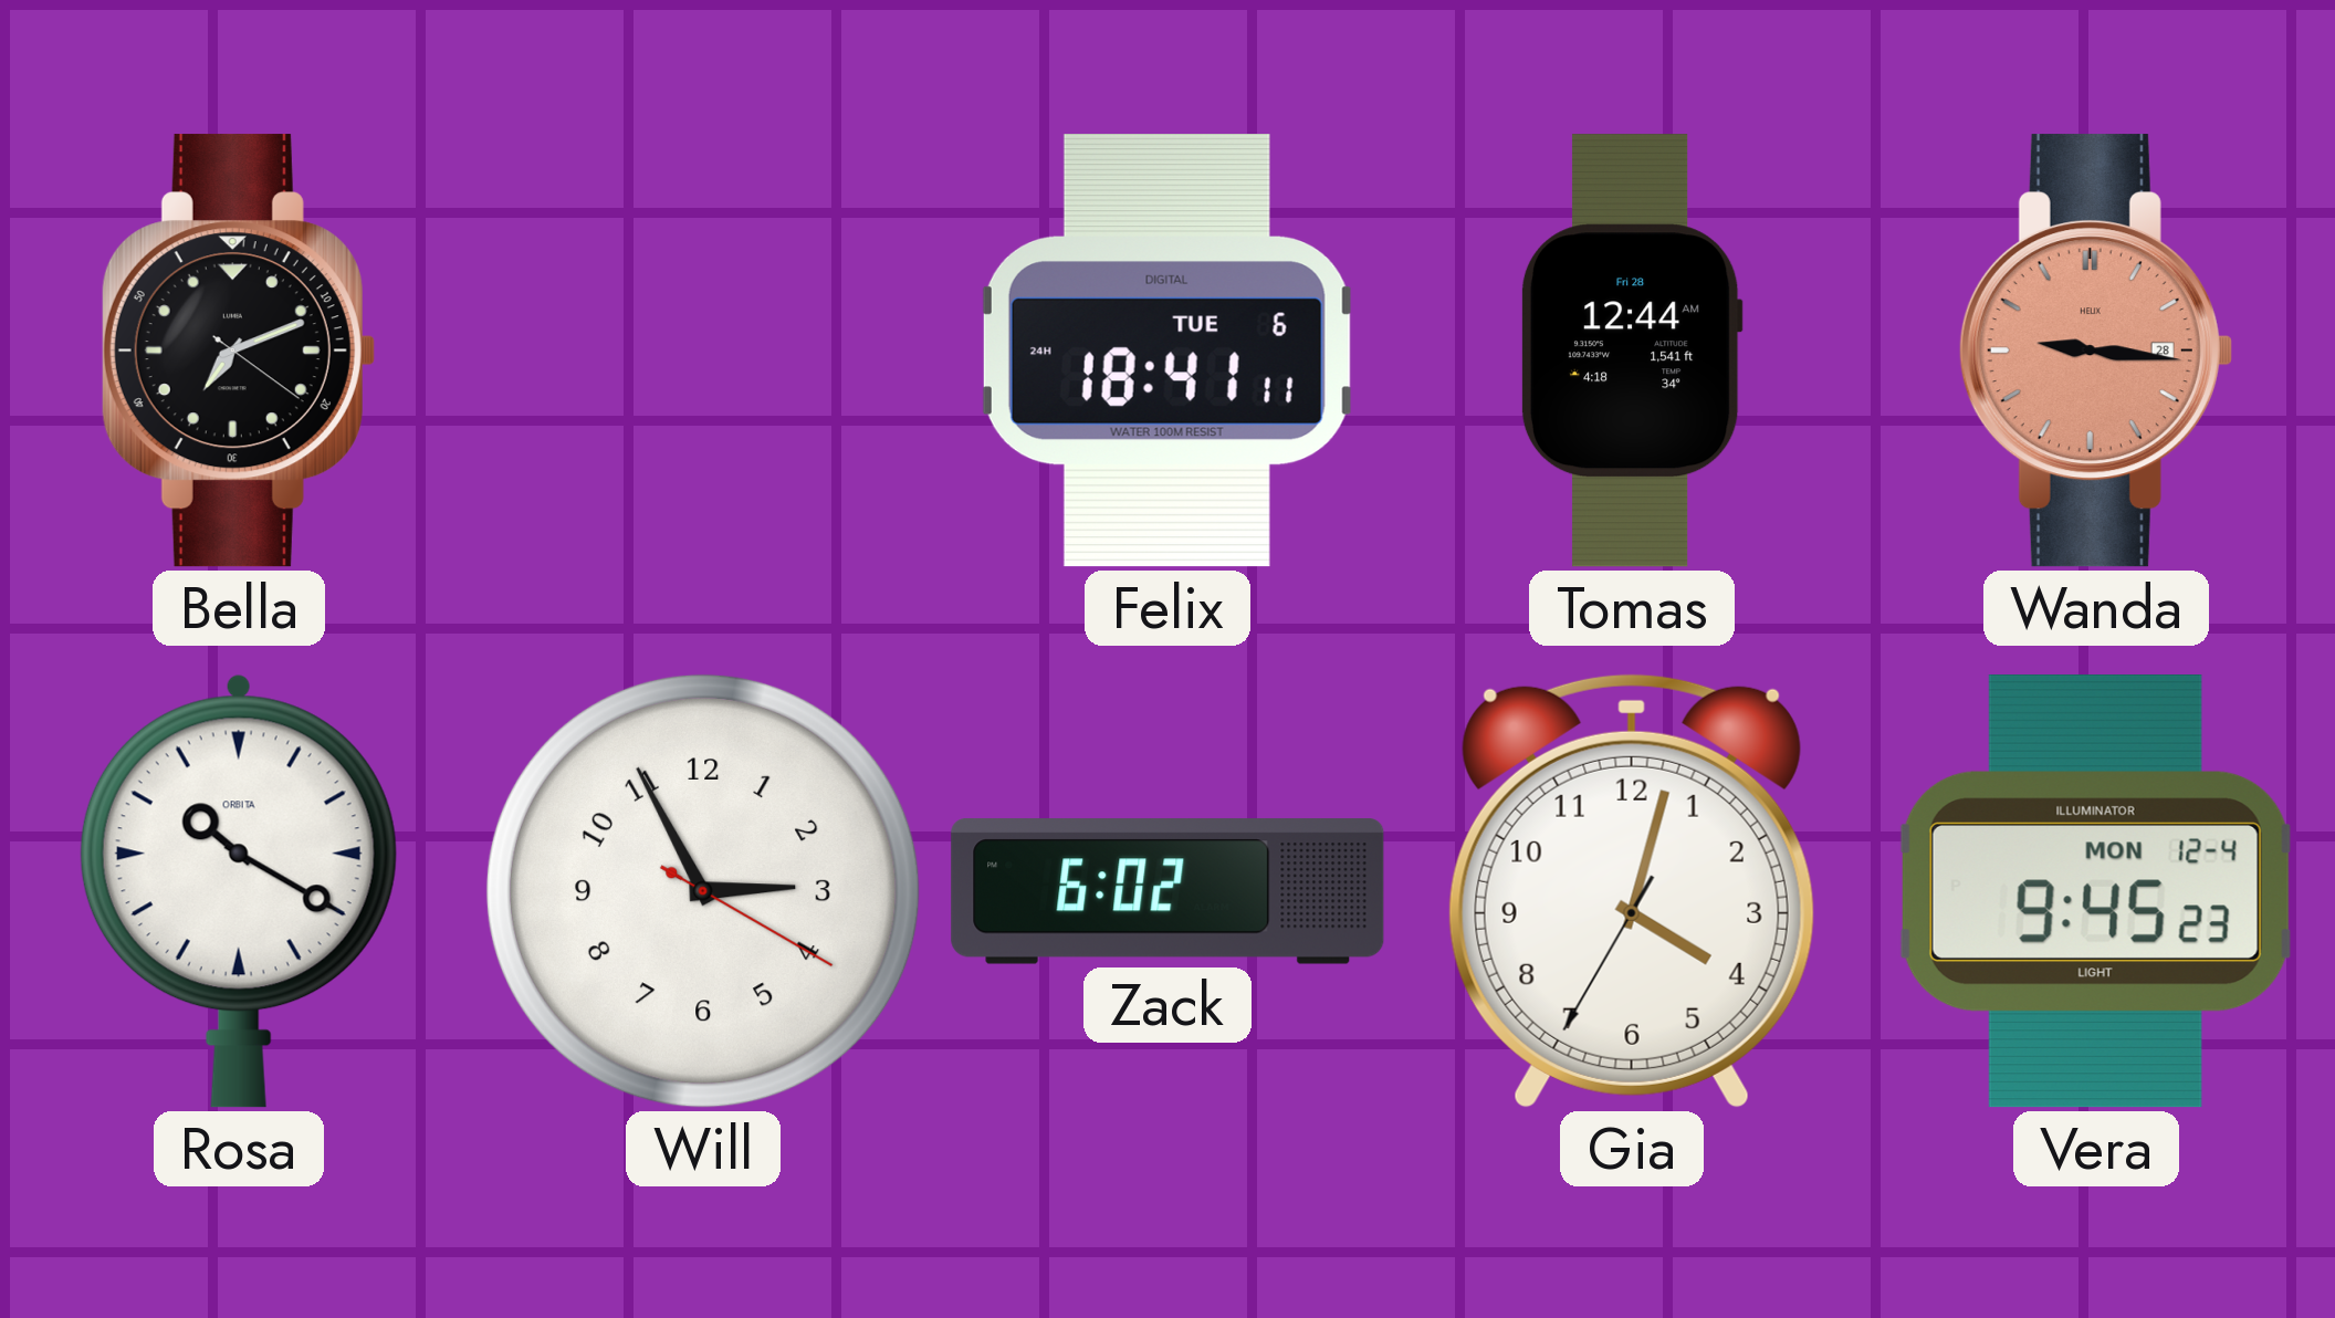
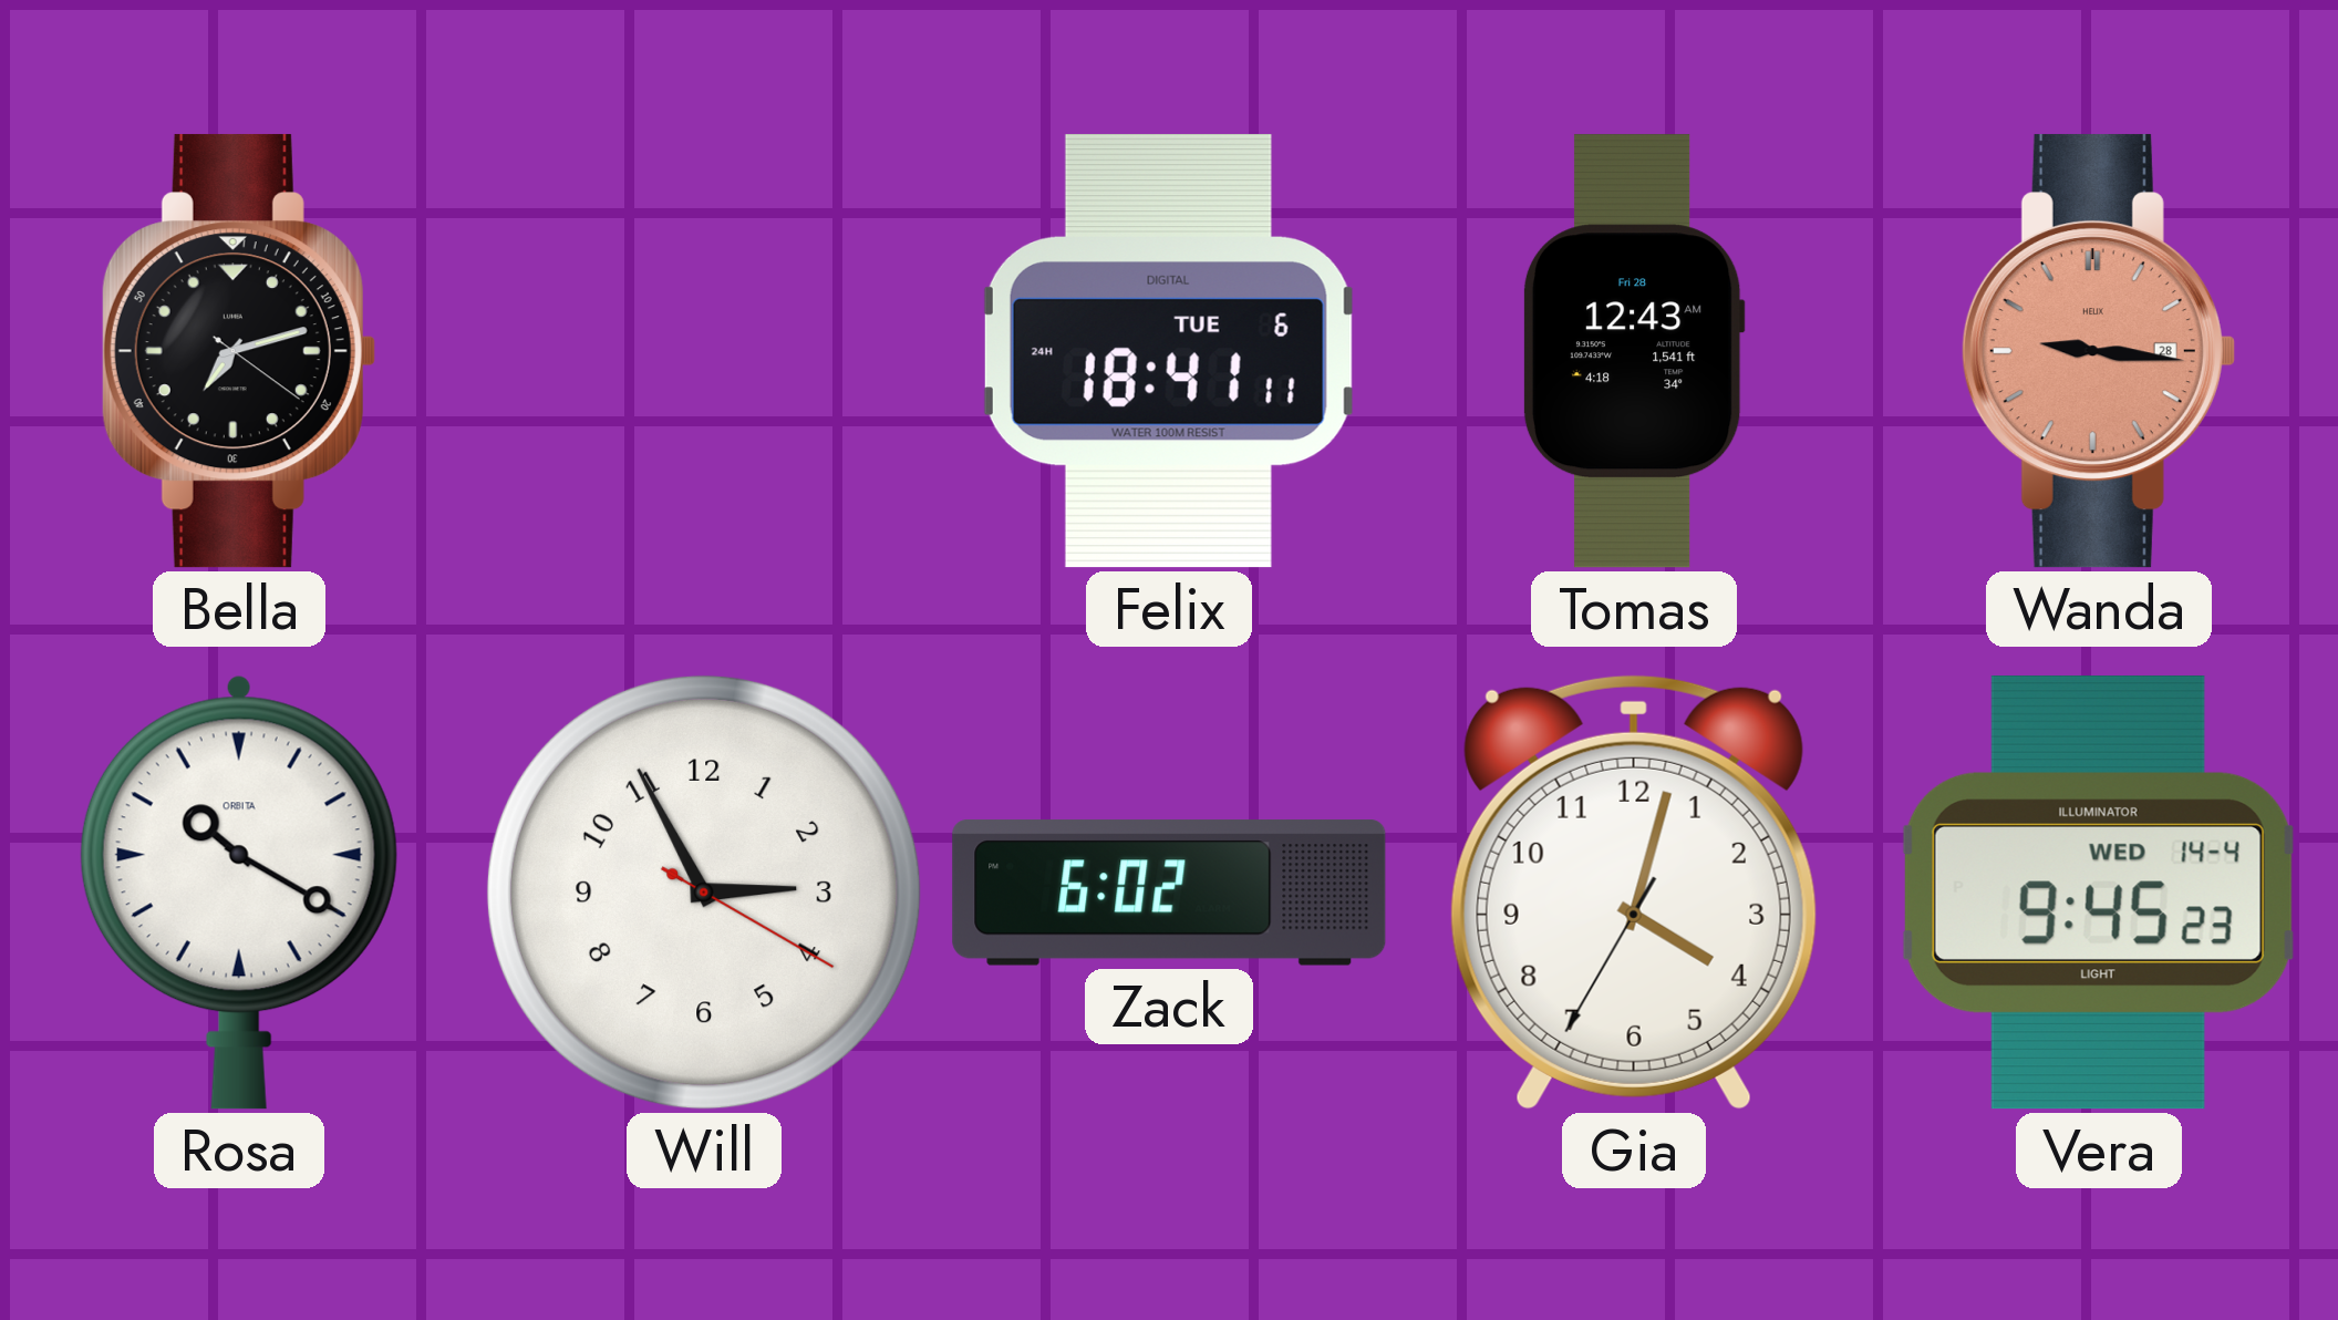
Bella: 7:11 -> 7:12
Tomas: 12:44 -> 12:43
Vera date: MON 12-4 -> WED 14-4
